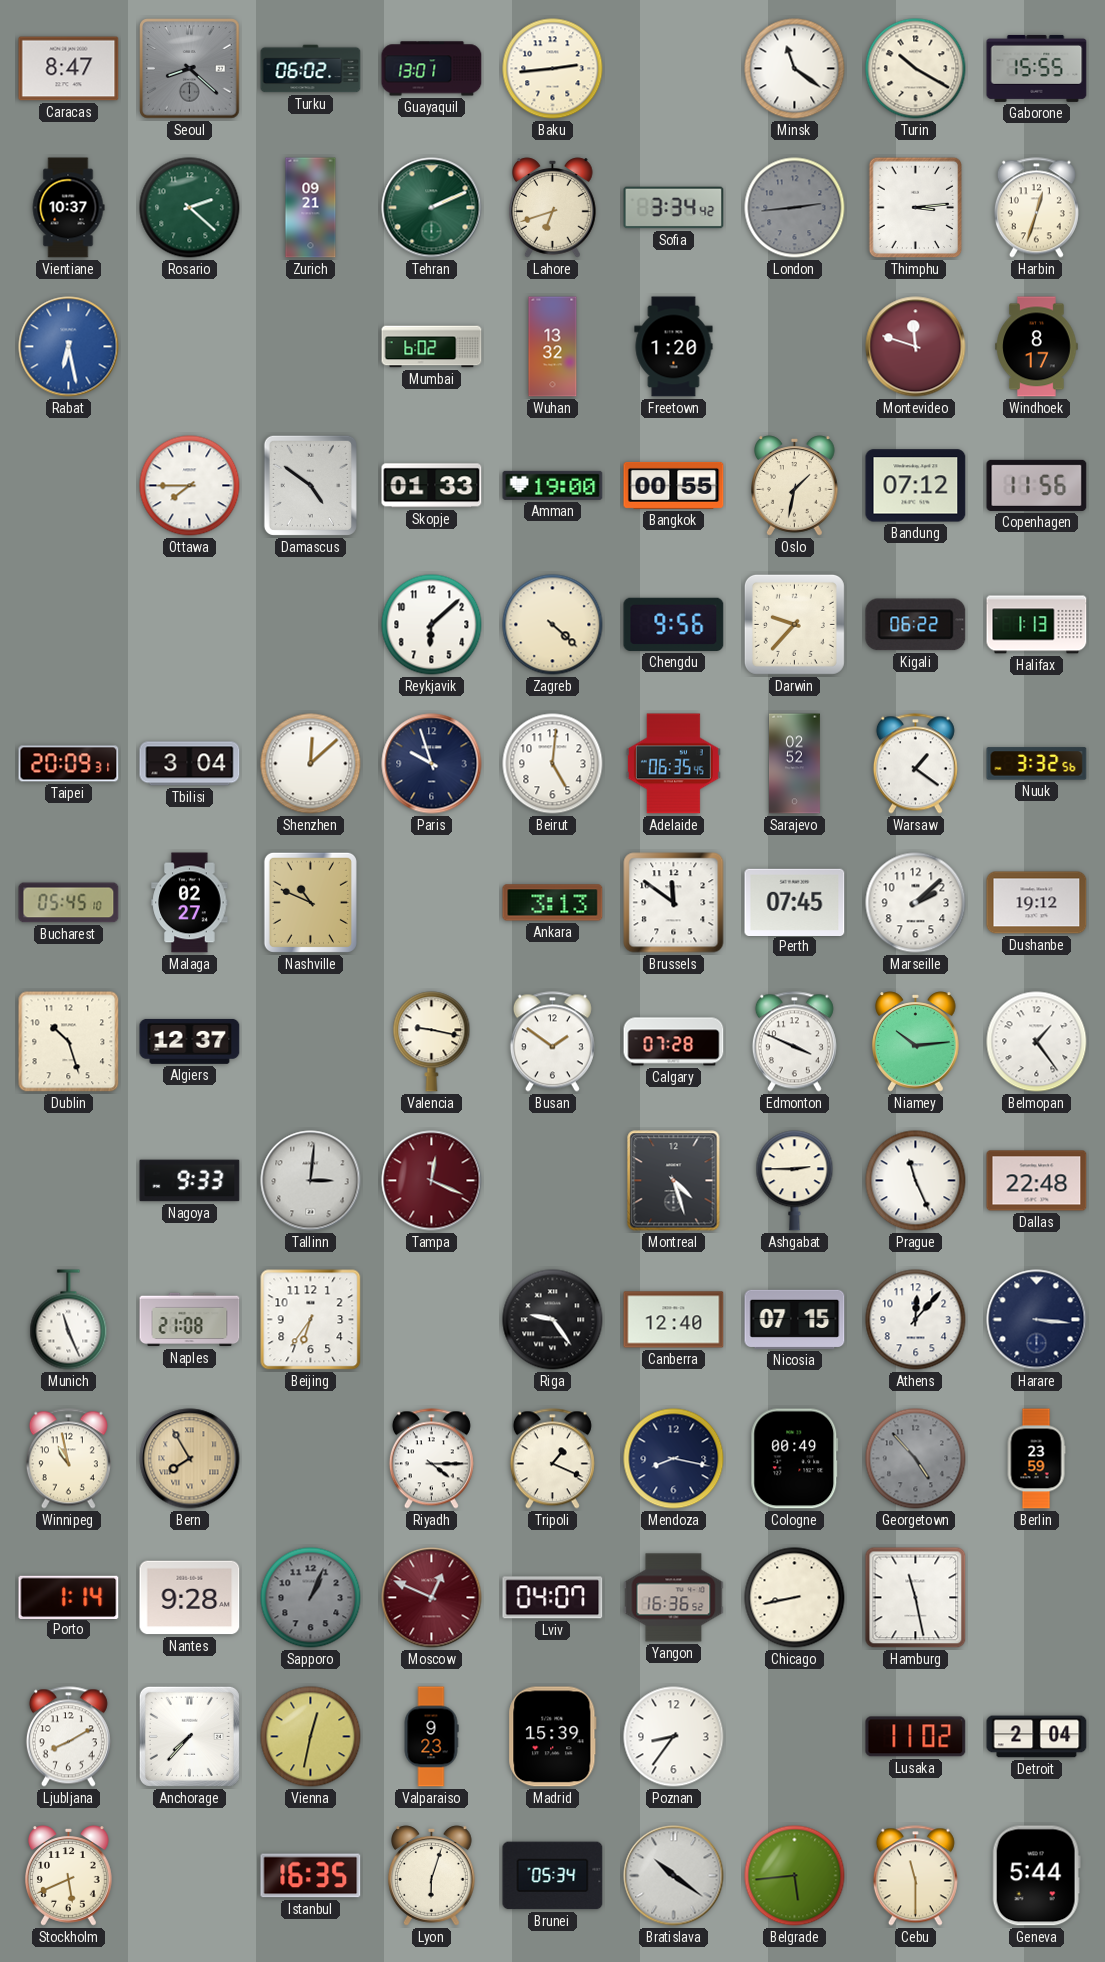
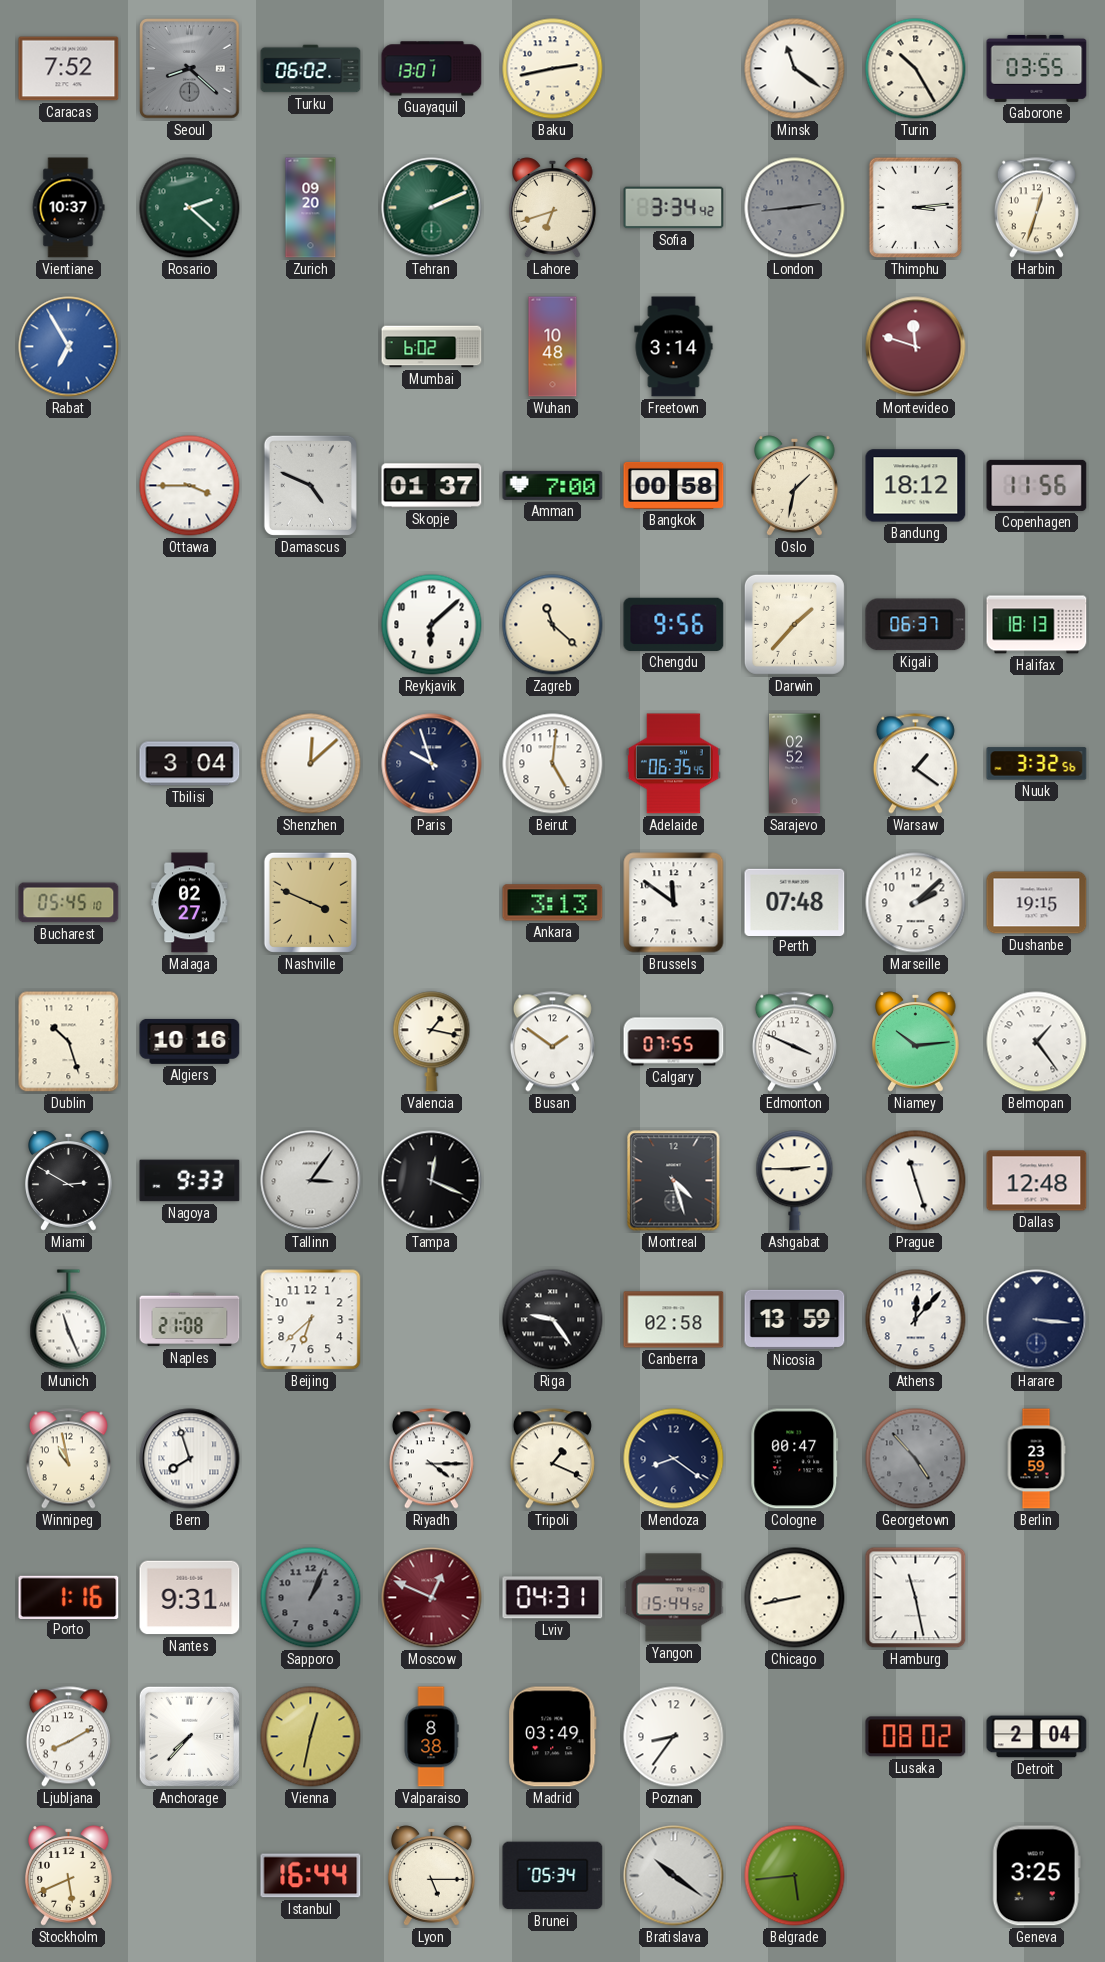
Caracas: 8:47 -> 7:52
Baku: 2:44 -> 2:43
Turin: 10:20 -> 10:25
Gaborone: 15:55 -> 03:55
Zurich: 09:21 -> 09:20
Rabat: 6:28 -> 6:55
Wuhan: 13:32 -> 10:48
Freetown: 1:20 -> 3:14
Windhoek: 8:17 -> none
Ottawa: 7:45 -> 3:45
Damascus: 4:51 -> 4:49
Skopje: 01:33 -> 01:37
Amman: 19:00 -> 7:00
Bangkok: 00:55 -> 00:58
Bandung: 07:12 -> 18:12
Zagreb: 4:22 -> 11:22
Darwin: 9:37 -> 1:37
Kigali: 06:22 -> 06:37
Halifax: 1:13 -> 18:13
Taipei: 20:09 -> none
Nashville: 10:49 -> 3:49
Perth: 07:45 -> 07:48
Dushanbe: 19:12 -> 19:15
Algiers: 12:37 -> 10:16
Valencia: 9:17 -> 1:17
Calgary: 07:28 -> 07:55
Miami: none -> 2:50
Tallinn: 3:01 -> 3:06
Tampa dial: burgundy -> black
Prague: 11:26 -> 11:27
Dallas: 22:48 -> 12:48
Beijing: 6:36 -> 6:38
Canberra: 12:40 -> 02:58
Nicosia: 07:15 -> 13:59
Bern: 7:55 -> 7:57
Bern dial: champagne -> white
Mendoza: 8:17 -> 8:21
Cologne: 00:49 -> 00:47
Porto: 1:14 -> 1:16
Nantes: 9:28 -> 9:31
Lviv: 04:07 -> 04:31
Yangon: 16:36 -> 15:44
Valparaiso: 9:23 -> 8:38
Madrid: 15:39 -> 03:49
Lusaka: 11:02 -> 08:02
Istanbul: 16:35 -> 16:44
Lyon: 6:03 -> 5:15
Cebu: 11:30 -> none
Geneva: 5:44 -> 3:25
